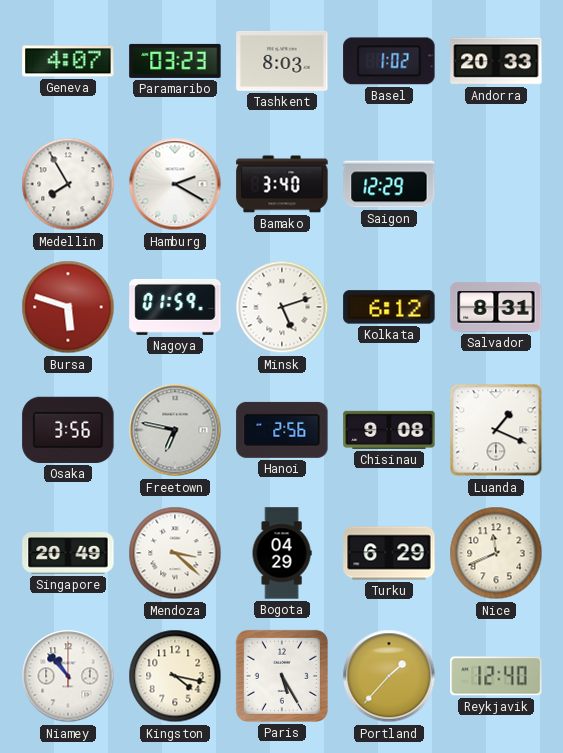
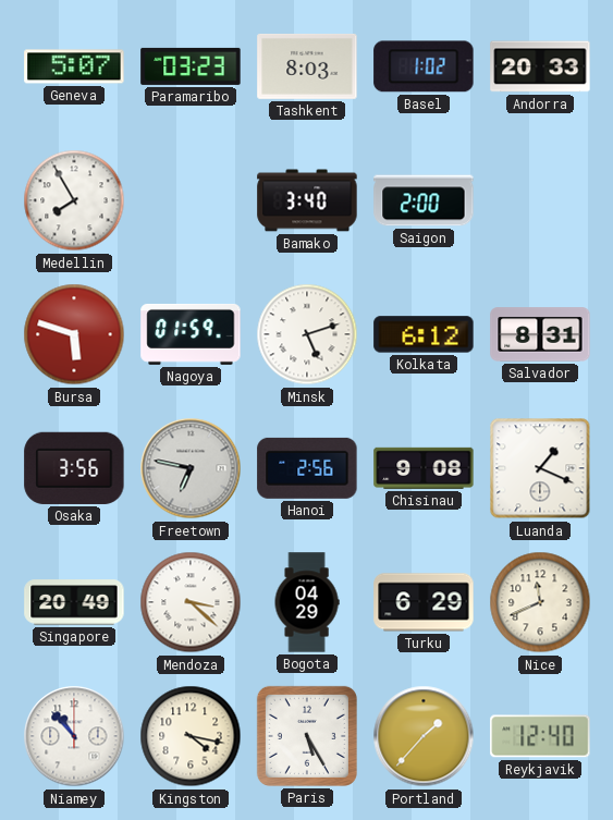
Geneva: 4:07 -> 5:07
Hamburg: 2:20 -> none
Saigon: 12:29 -> 2:00
